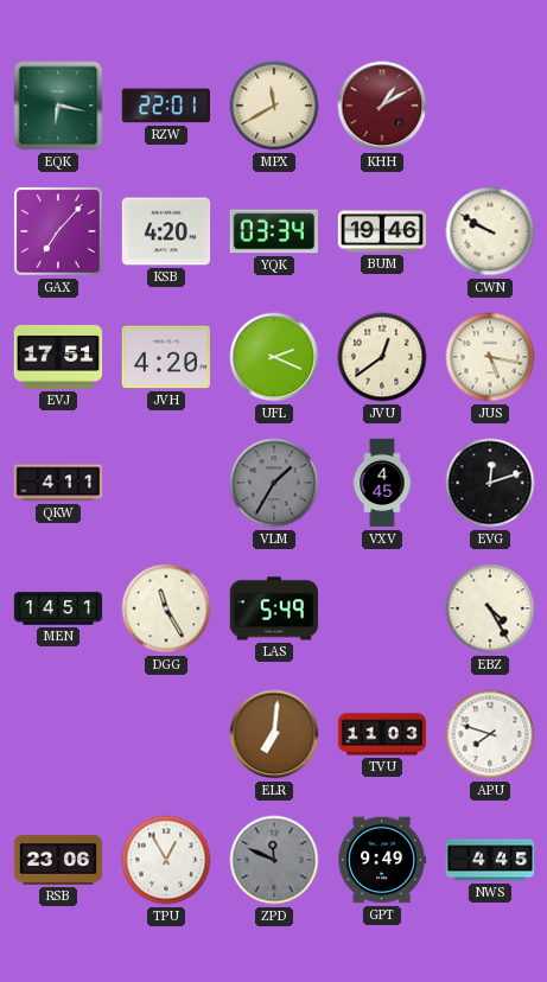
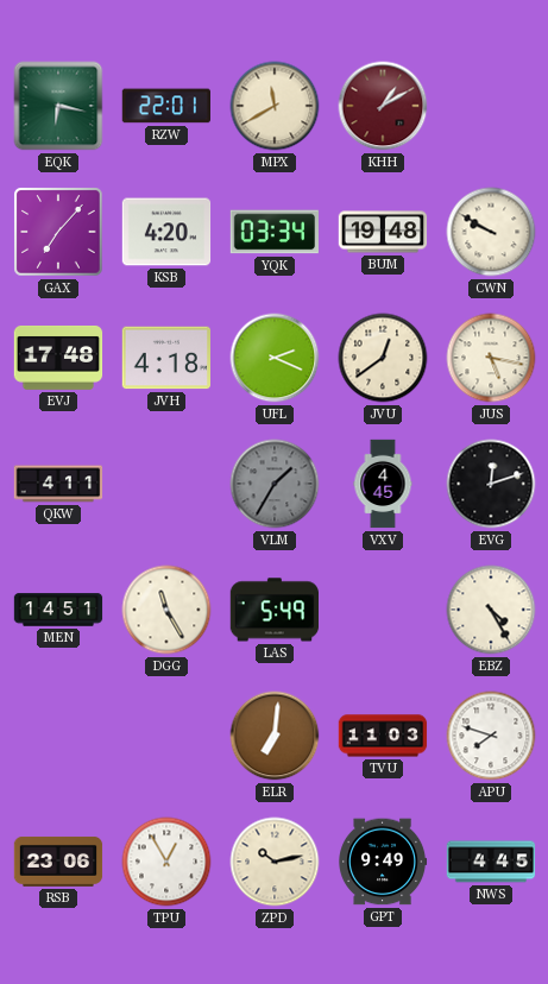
BUM: 19:46 -> 19:48
EVJ: 17:51 -> 17:48
JVH: 4:20 -> 4:18
ZPD: 11:49 -> 10:13
ZPD dial: grey -> cream
